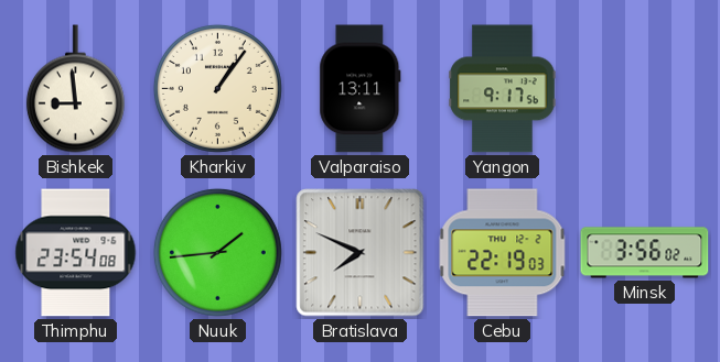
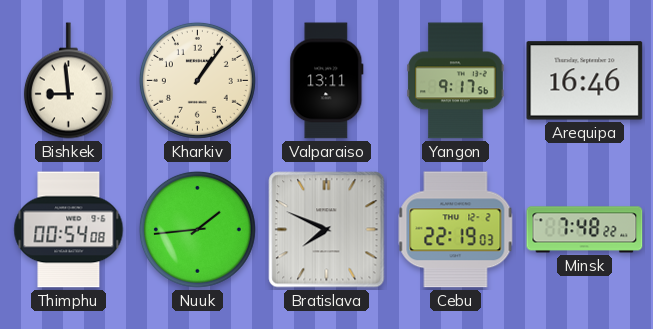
Arequipa: none -> 16:46
Thimphu: 23:54 -> 00:54
Minsk: 3:56 -> 7:48
